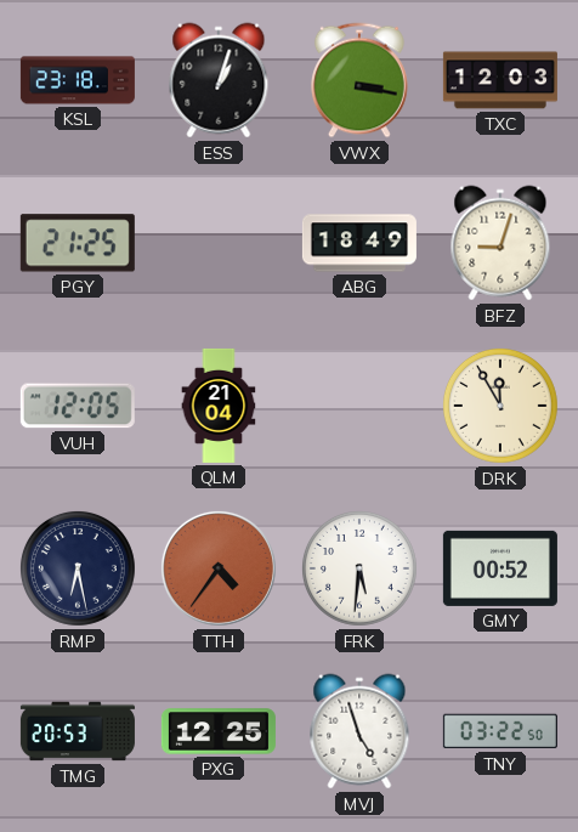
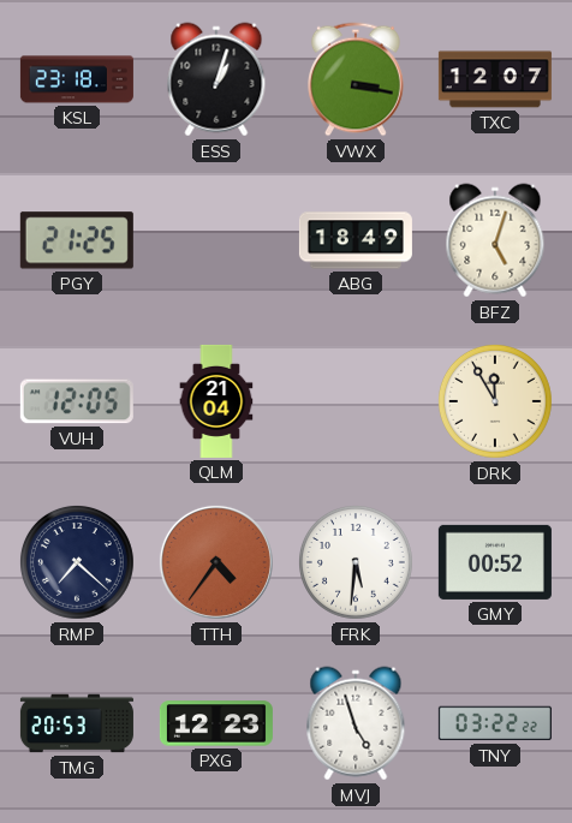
TXC: 12:03 -> 12:07
BFZ: 9:03 -> 5:03
RMP: 6:28 -> 7:22
PXG: 12:25 -> 12:23
TNY: 03:22:50 -> 03:22:22
